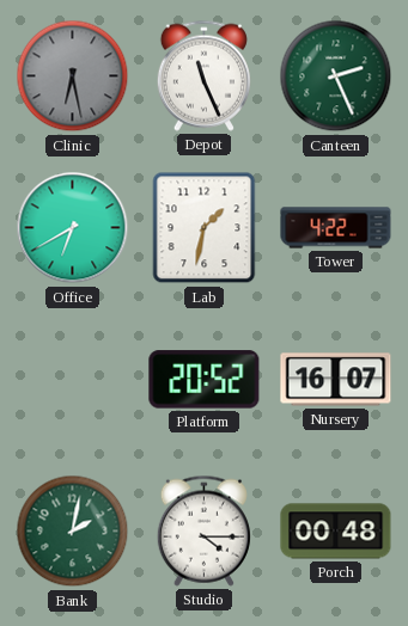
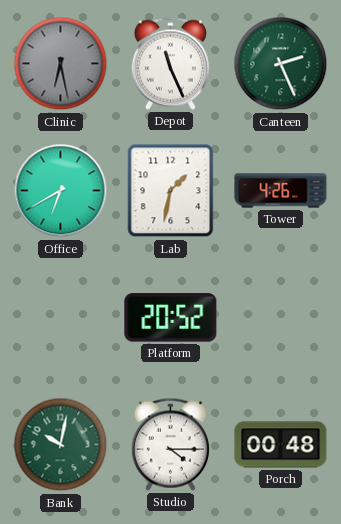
Tower: 4:22 -> 4:26
Nursery: 16:07 -> none
Bank: 2:02 -> 10:02
